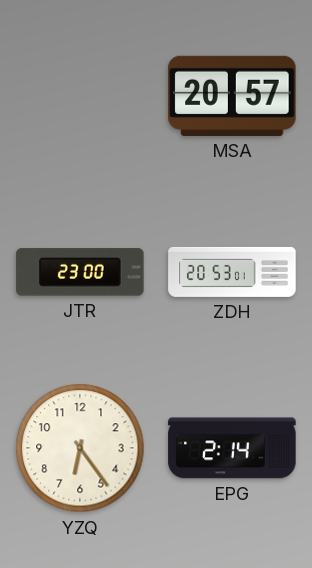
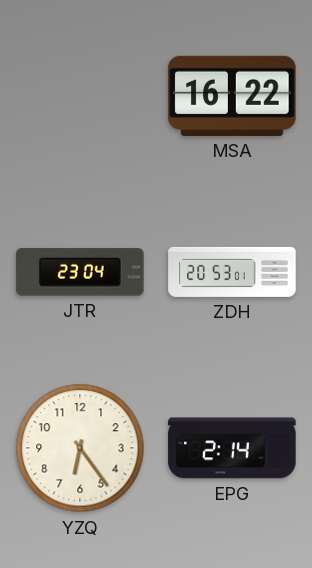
MSA: 20:57 -> 16:22
JTR: 23:00 -> 23:04
